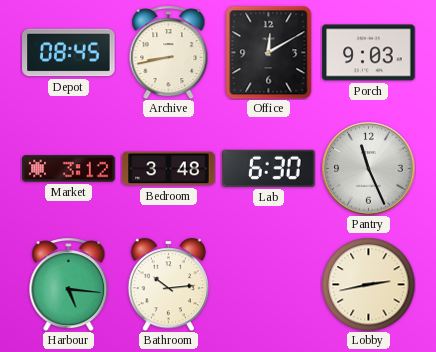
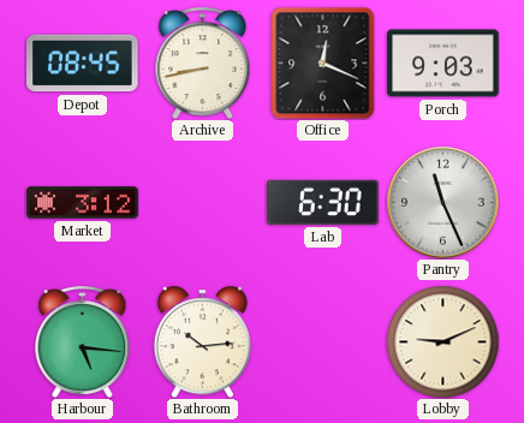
Office: 12:10 -> 12:19
Bedroom: 3:48 -> none
Lobby: 2:43 -> 9:11
